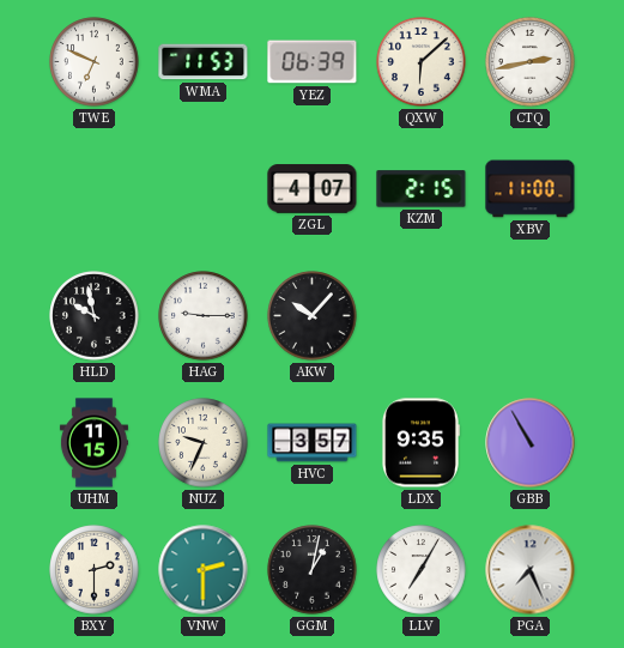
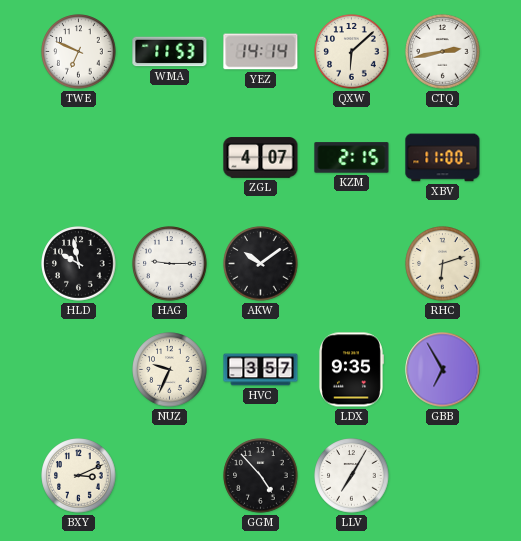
YEZ: 06:39 -> 14:14
AKW: 10:07 -> 10:09
RHC: none -> 6:12
UHM: 11:15 -> none
GBB: 10:55 -> 6:55
BXY: 2:30 -> 3:11
VNW: 2:30 -> none
GGM: 1:02 -> 4:53
PGA: 7:26 -> none
